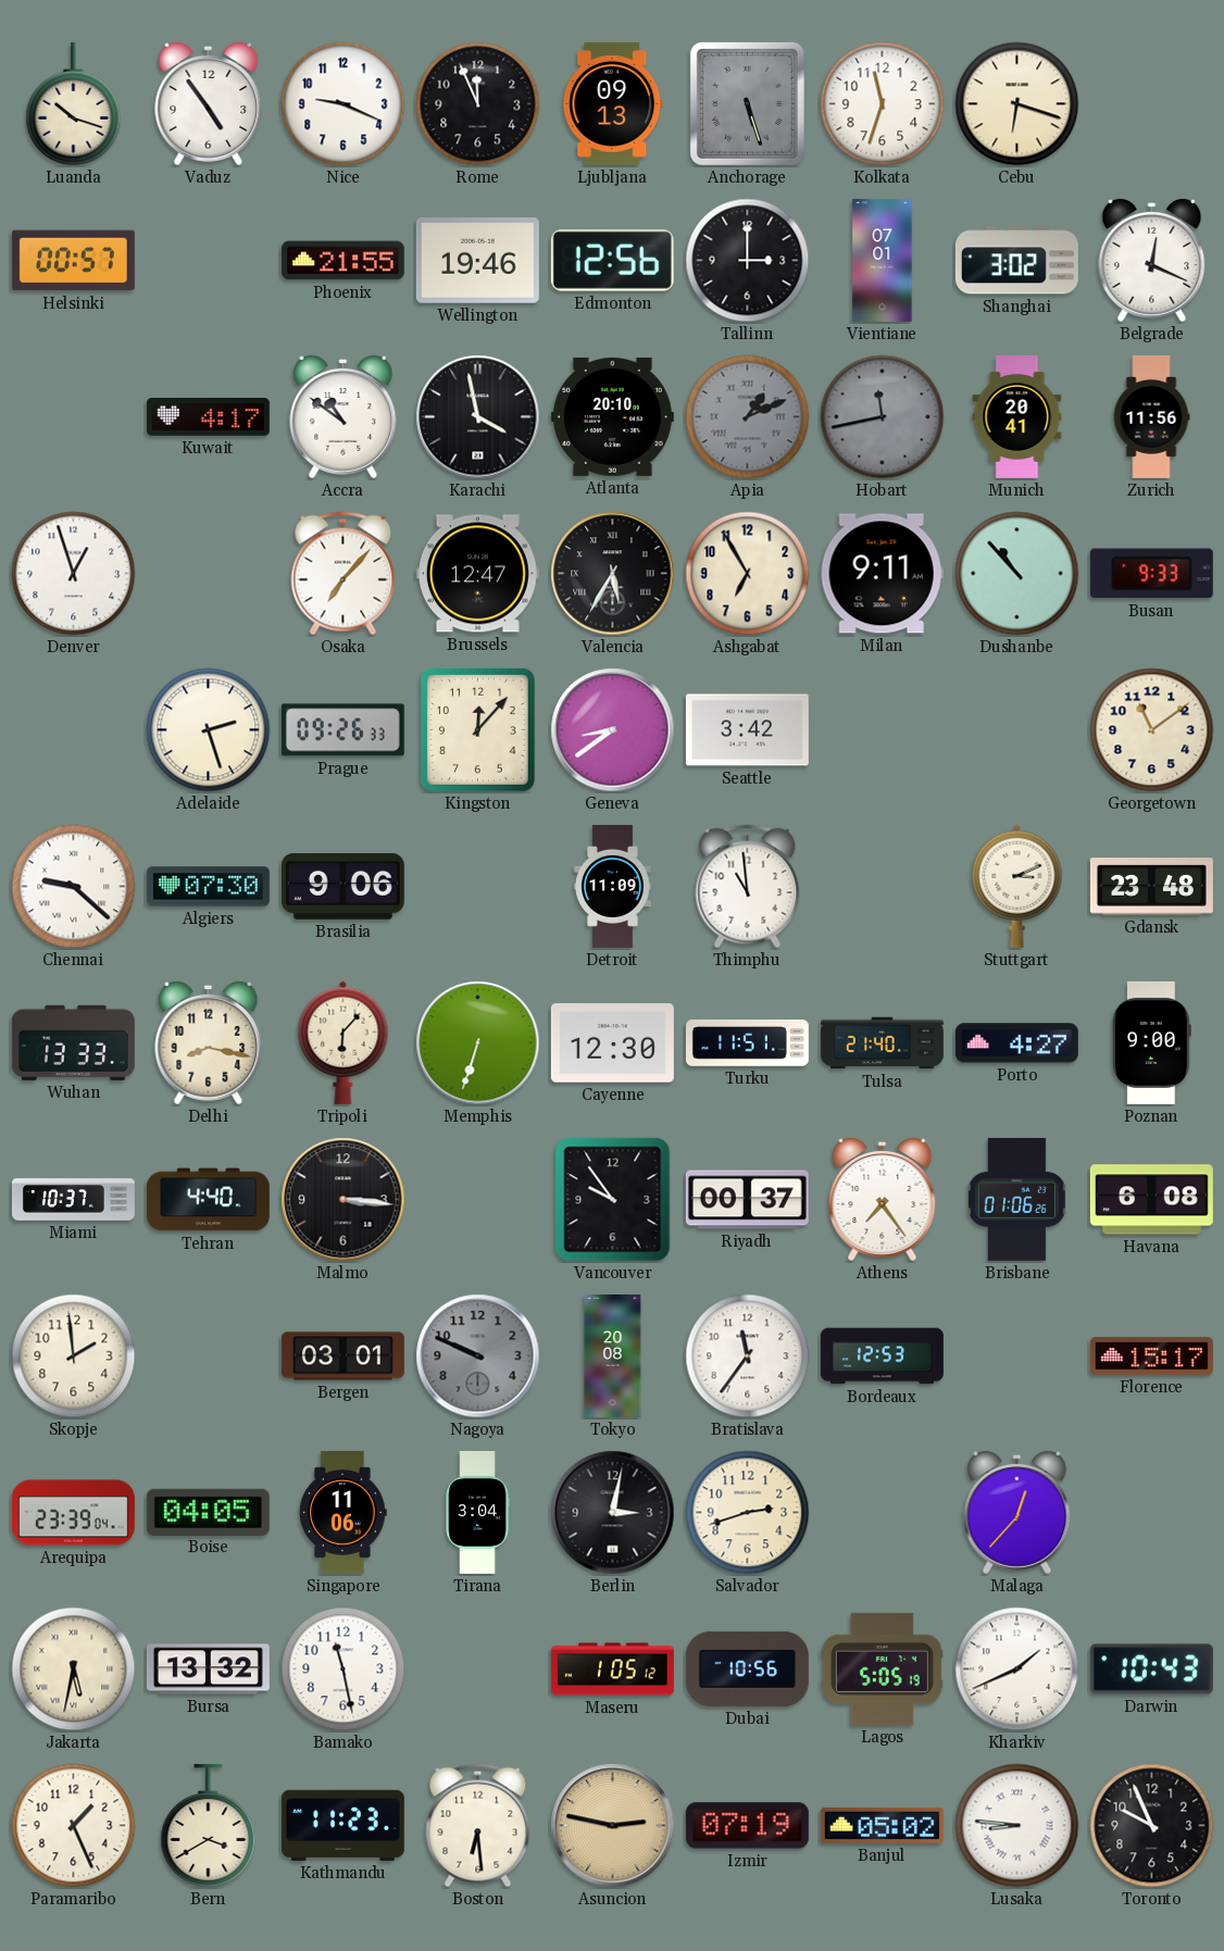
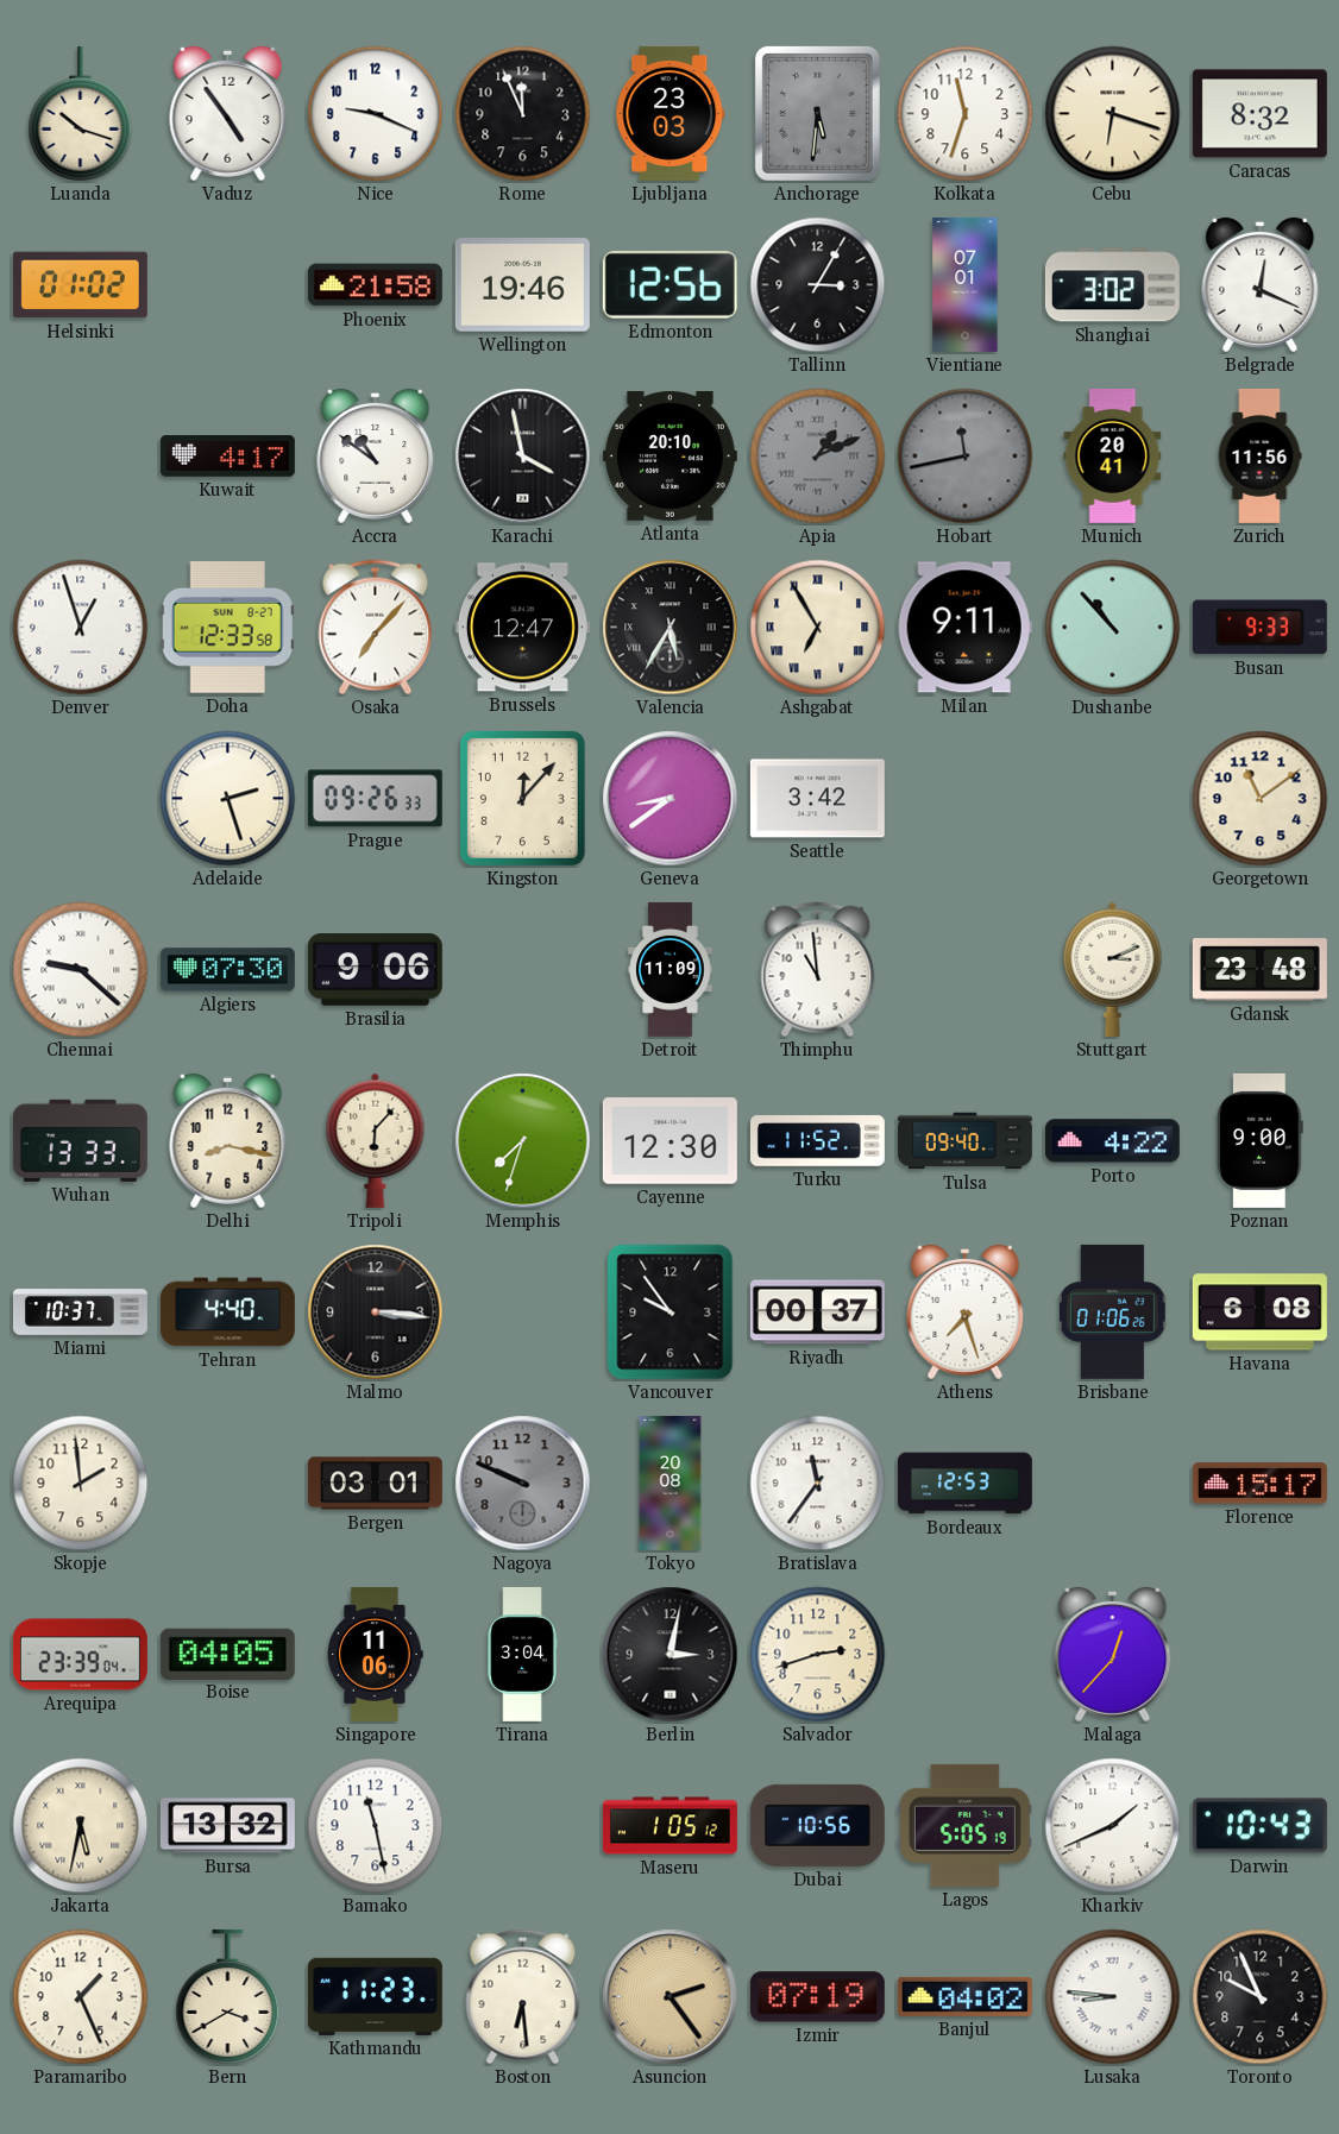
Ljubljana: 09:13 -> 23:03
Anchorage: 5:27 -> 5:31
Caracas: none -> 8:32
Helsinki: 00:57 -> 01:02
Phoenix: 21:55 -> 21:58
Tallinn: 3:00 -> 3:05
Doha: none -> 12:33
Ashgabat numerals: Arabic -> Roman
Memphis: 6:33 -> 7:33
Turku: 11:51 -> 11:52
Tulsa: 21:40 -> 09:40
Porto: 4:27 -> 4:22
Athens: 7:24 -> 7:27
Asuncion: 2:47 -> 2:24
Banjul: 05:02 -> 04:02
